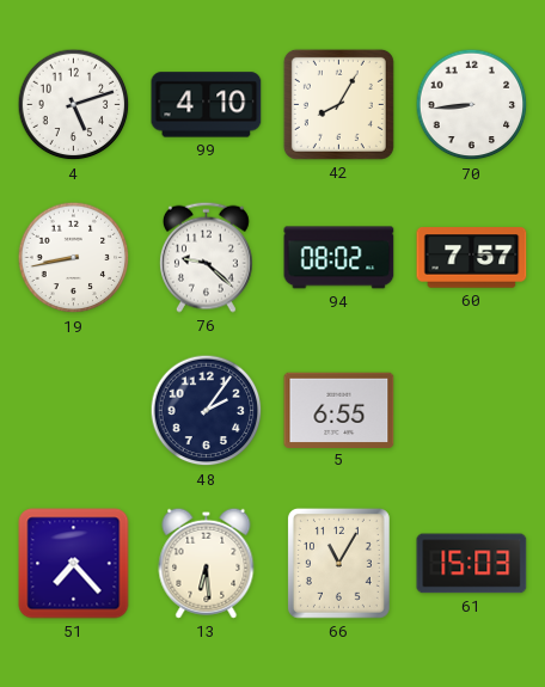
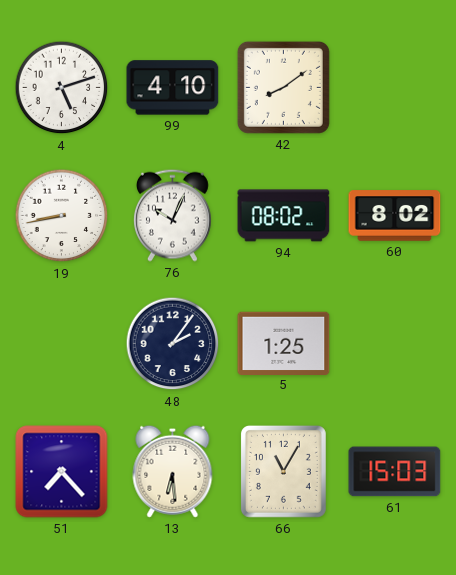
42: 8:05 -> 8:09
70: 8:44 -> none
76: 9:22 -> 10:04
60: 7:57 -> 8:02
5: 6:55 -> 1:25
